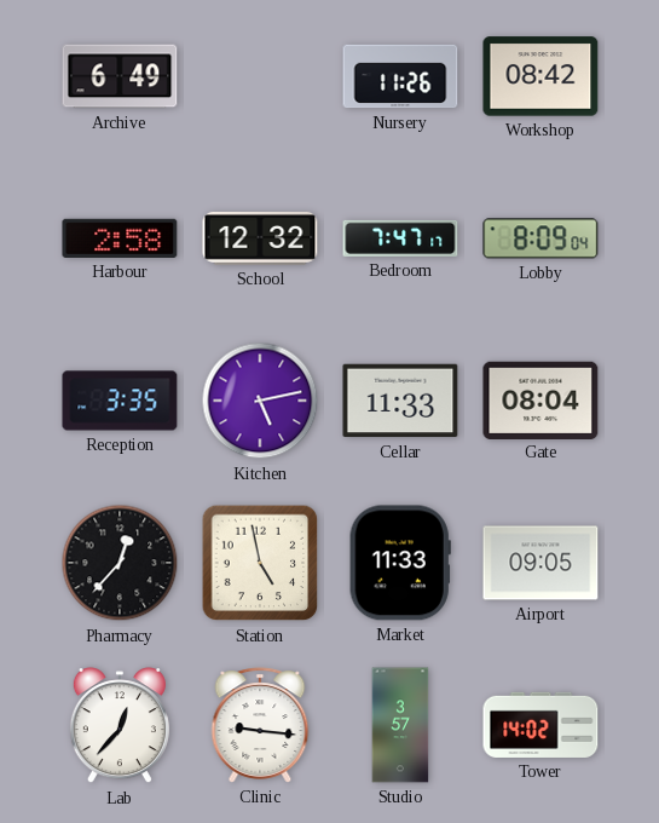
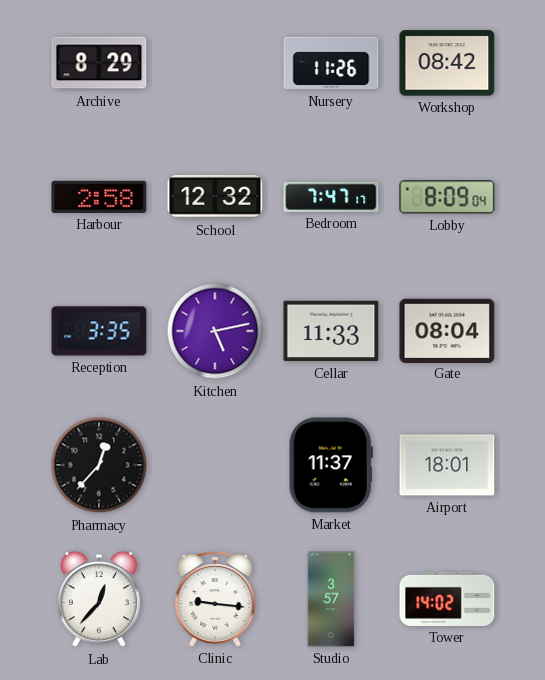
Archive: 6:49 -> 8:29
Station: 4:58 -> none
Market: 11:33 -> 11:37
Airport: 09:05 -> 18:01
